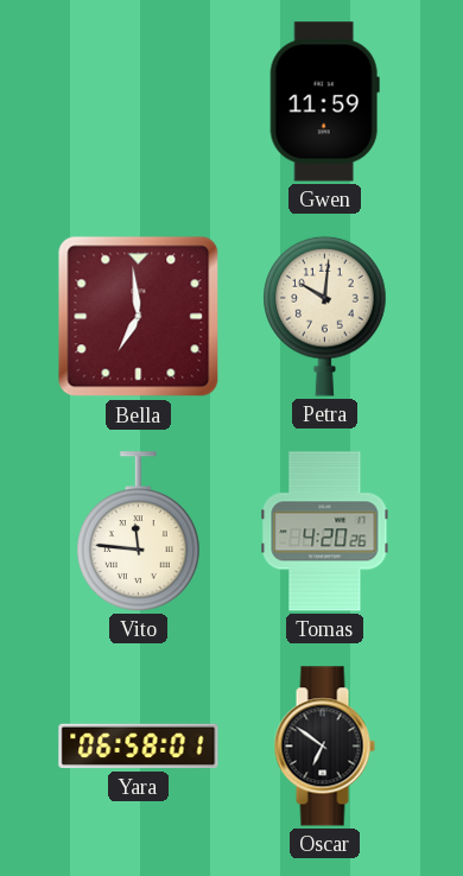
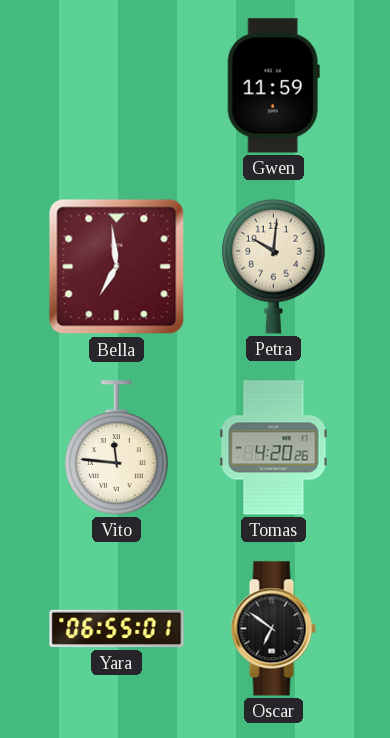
Yara: 06:58 -> 06:55
